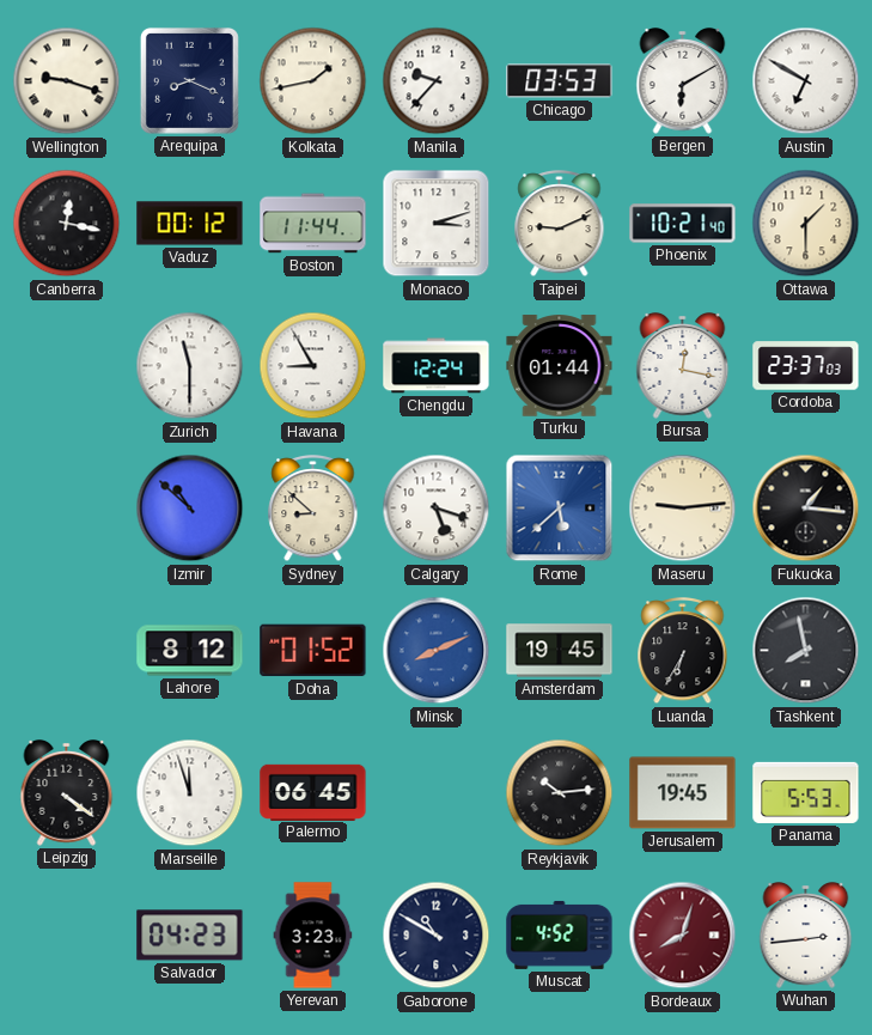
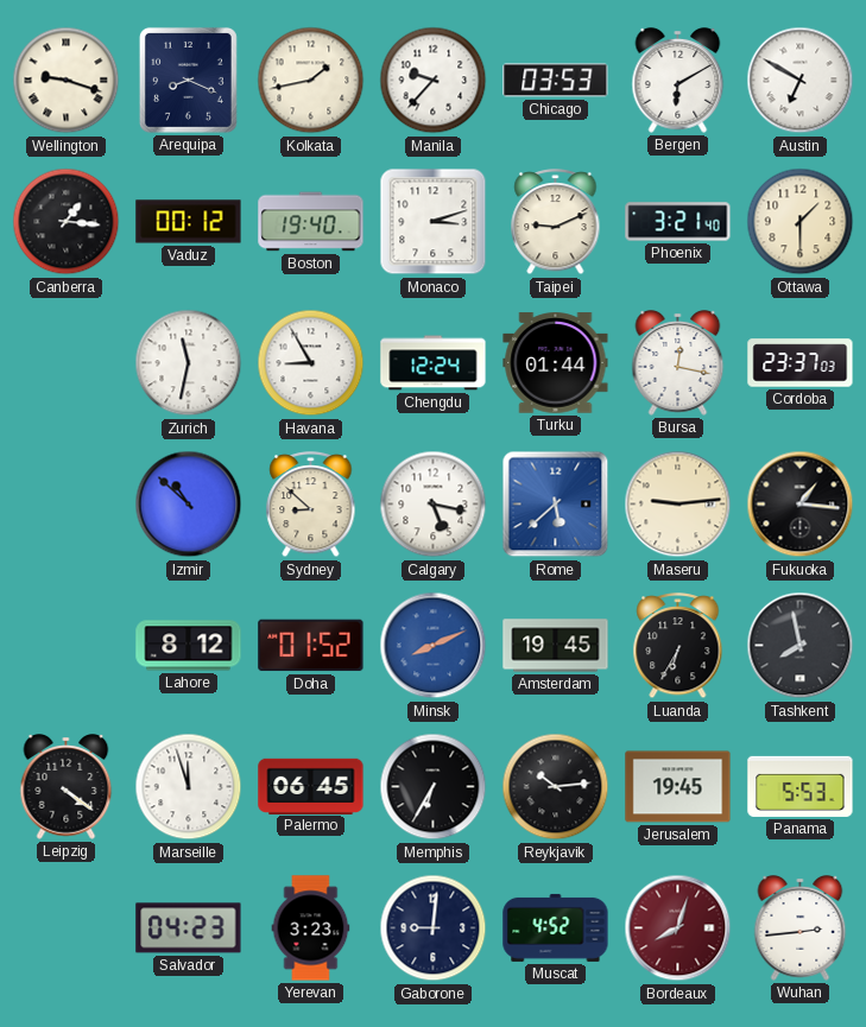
Canberra: 12:17 -> 1:16
Boston: 11:44 -> 19:40
Phoenix: 10:21 -> 3:21
Zurich: 11:30 -> 11:32
Calgary: 5:18 -> 5:17
Memphis: none -> 6:35
Gaborone: 10:50 -> 9:01
